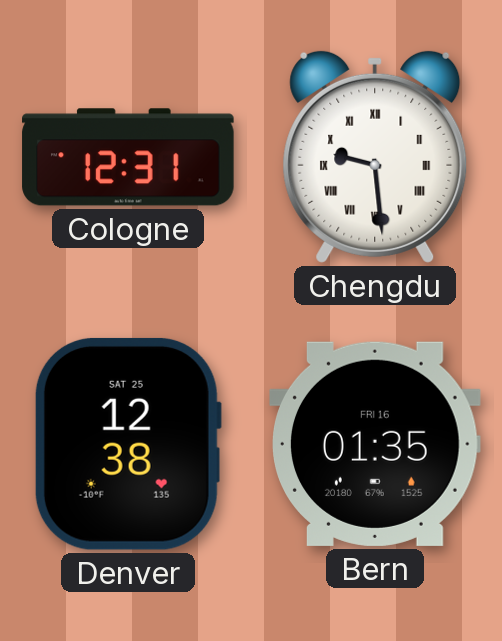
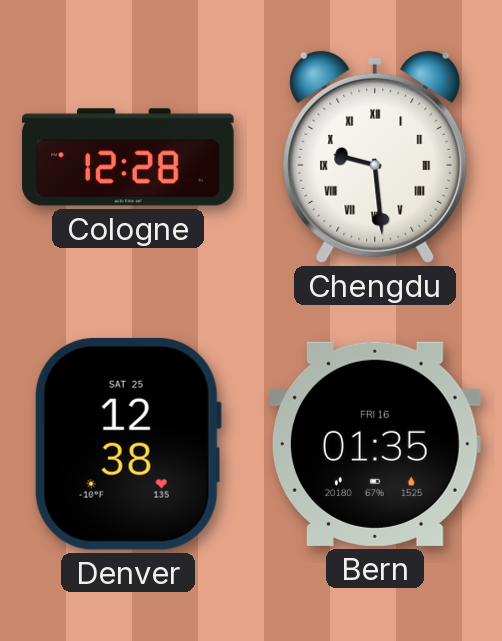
Cologne: 12:31 -> 12:28
